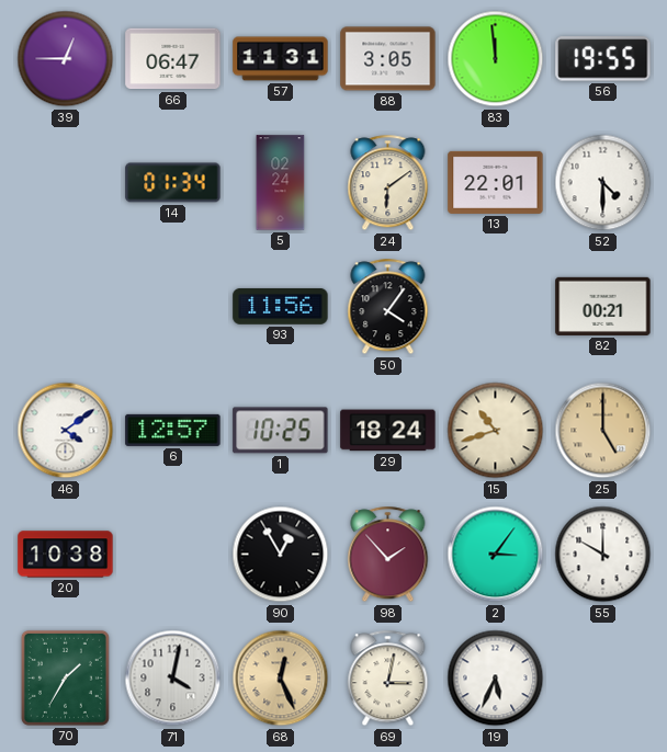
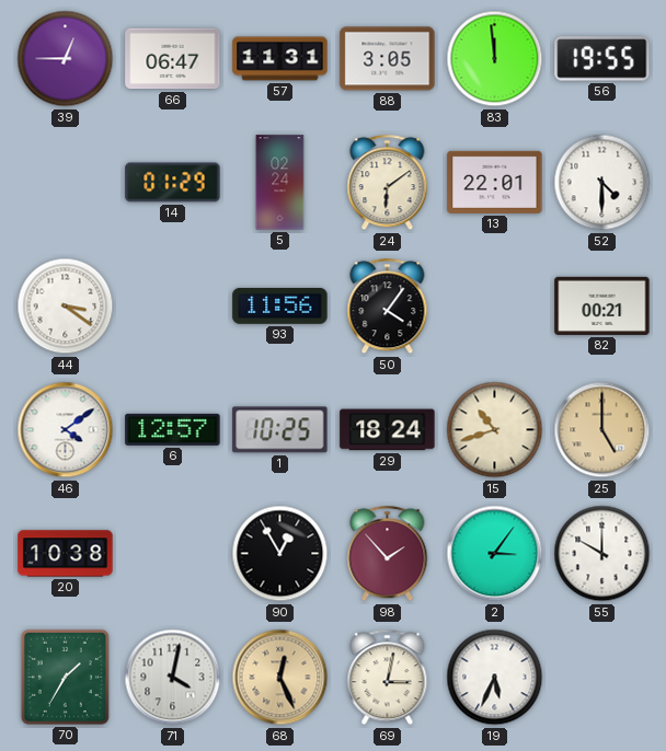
14: 01:34 -> 01:29
44: none -> 3:21
